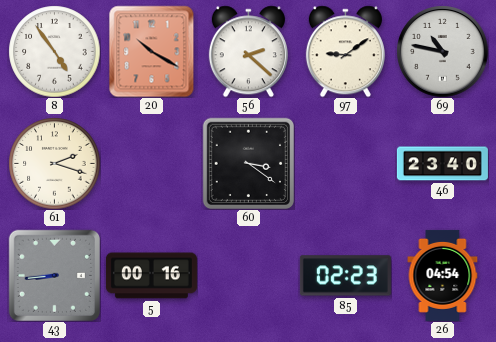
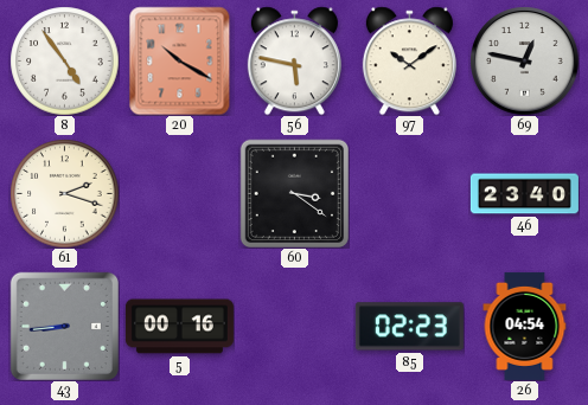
56: 2:22 -> 5:47
97: 9:09 -> 10:09
69: 10:47 -> 12:47
